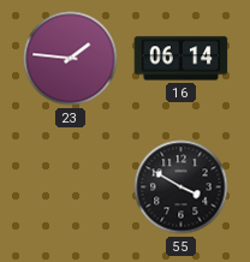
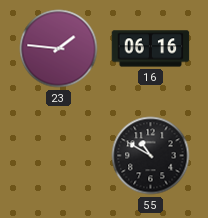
16: 06:14 -> 06:16
55: 3:50 -> 10:50
